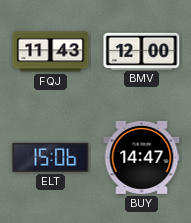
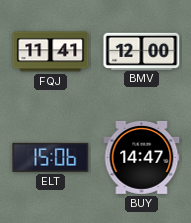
FQJ: 11:43 -> 11:41
